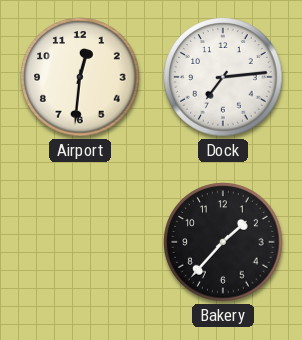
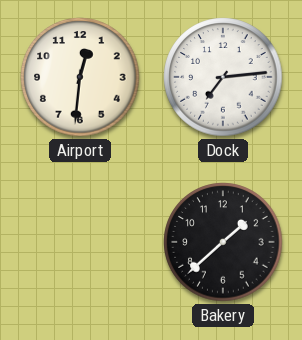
Bakery: 1:37 -> 1:38
